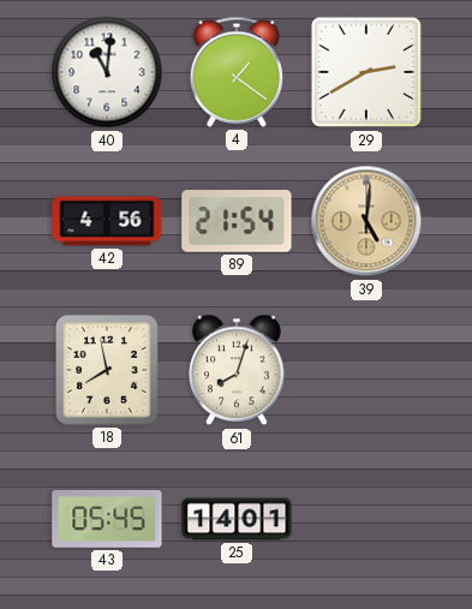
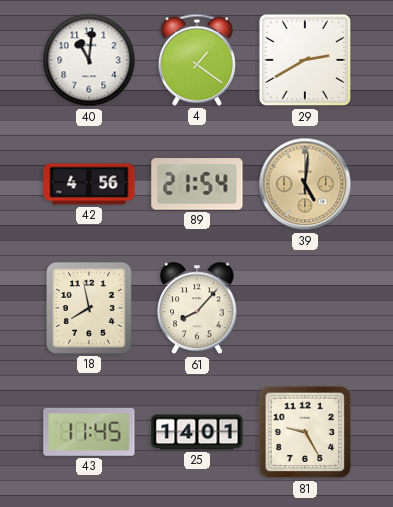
61: 8:03 -> 8:07
43: 05:45 -> 11:45
81: none -> 9:25
